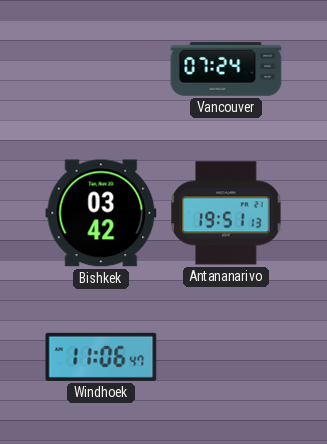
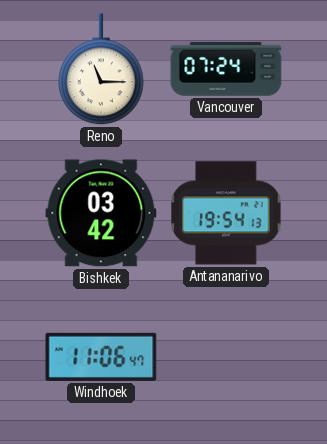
Reno: none -> 11:15
Antananarivo: 19:51 -> 19:54
